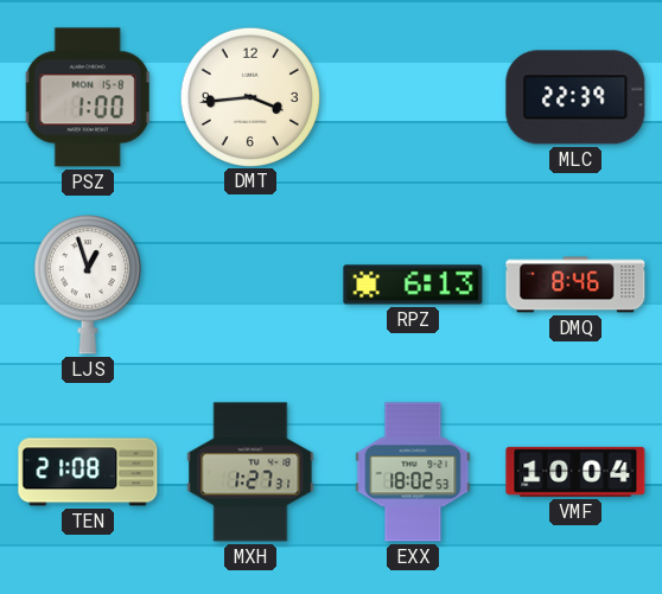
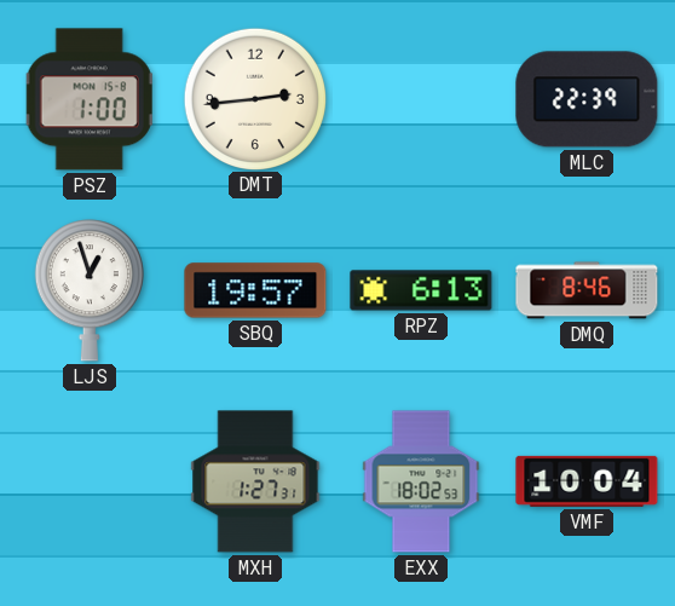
DMT: 3:44 -> 2:44
SBQ: none -> 19:57
TEN: 21:08 -> none
